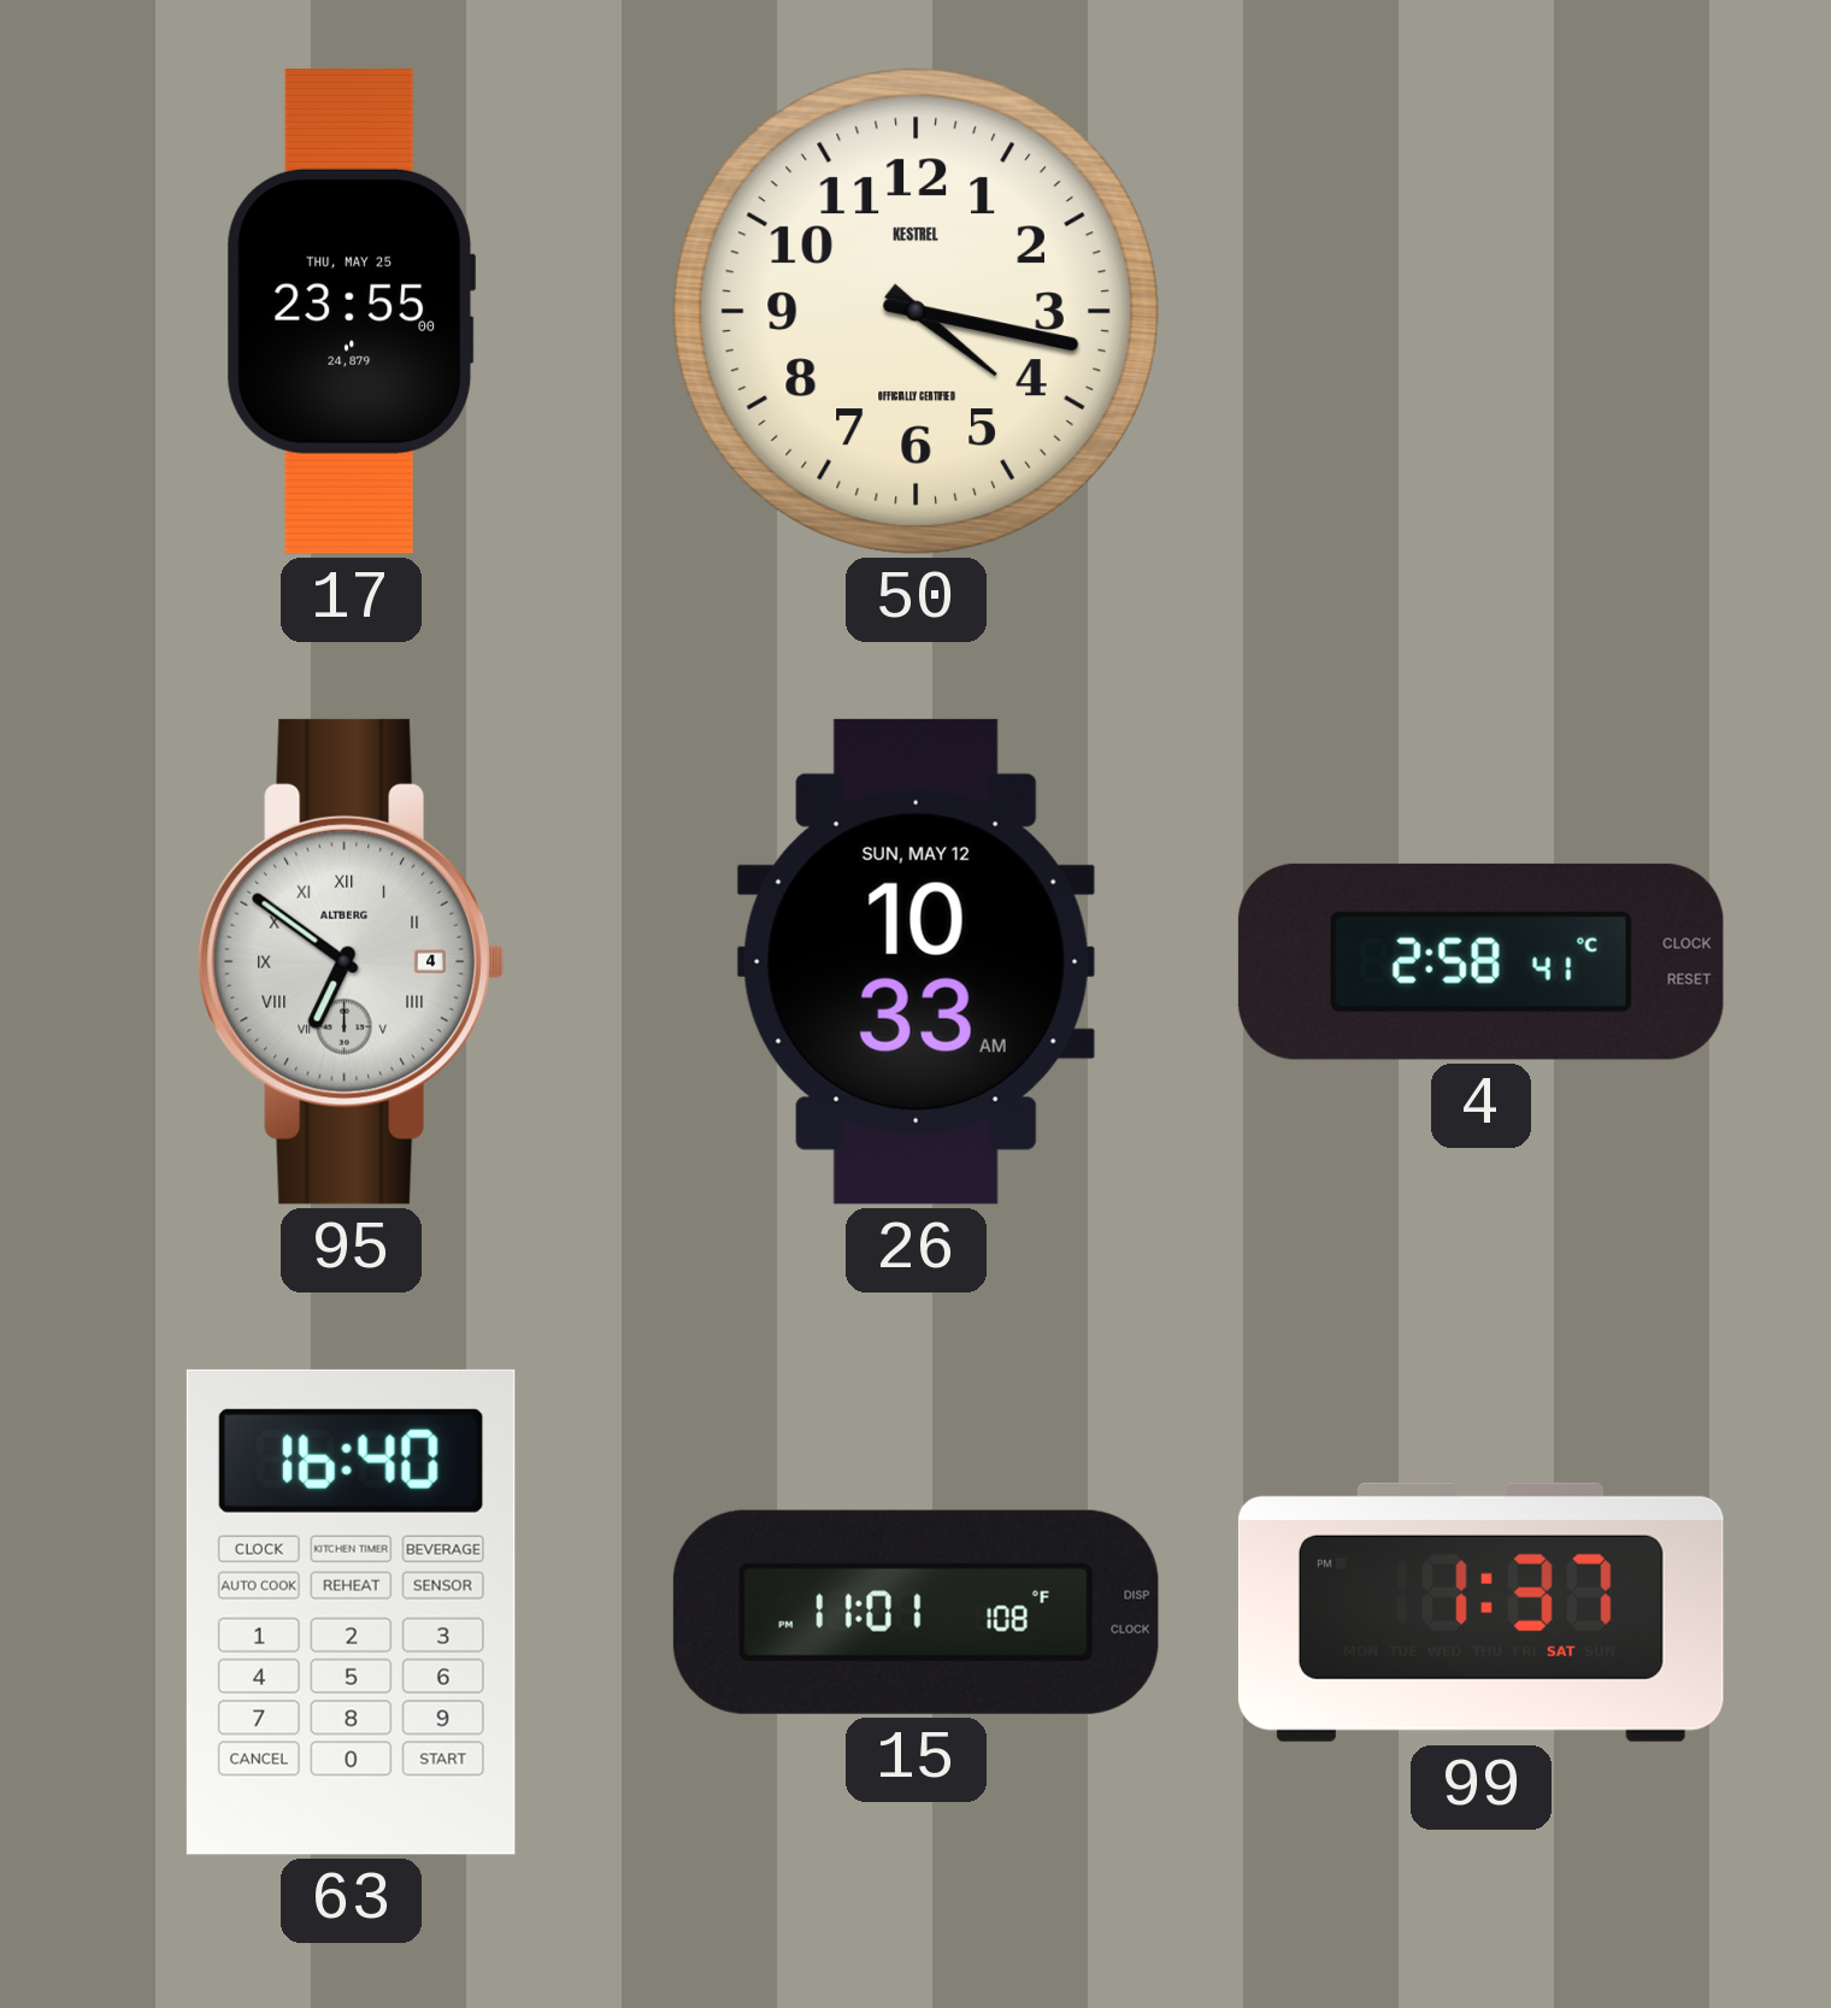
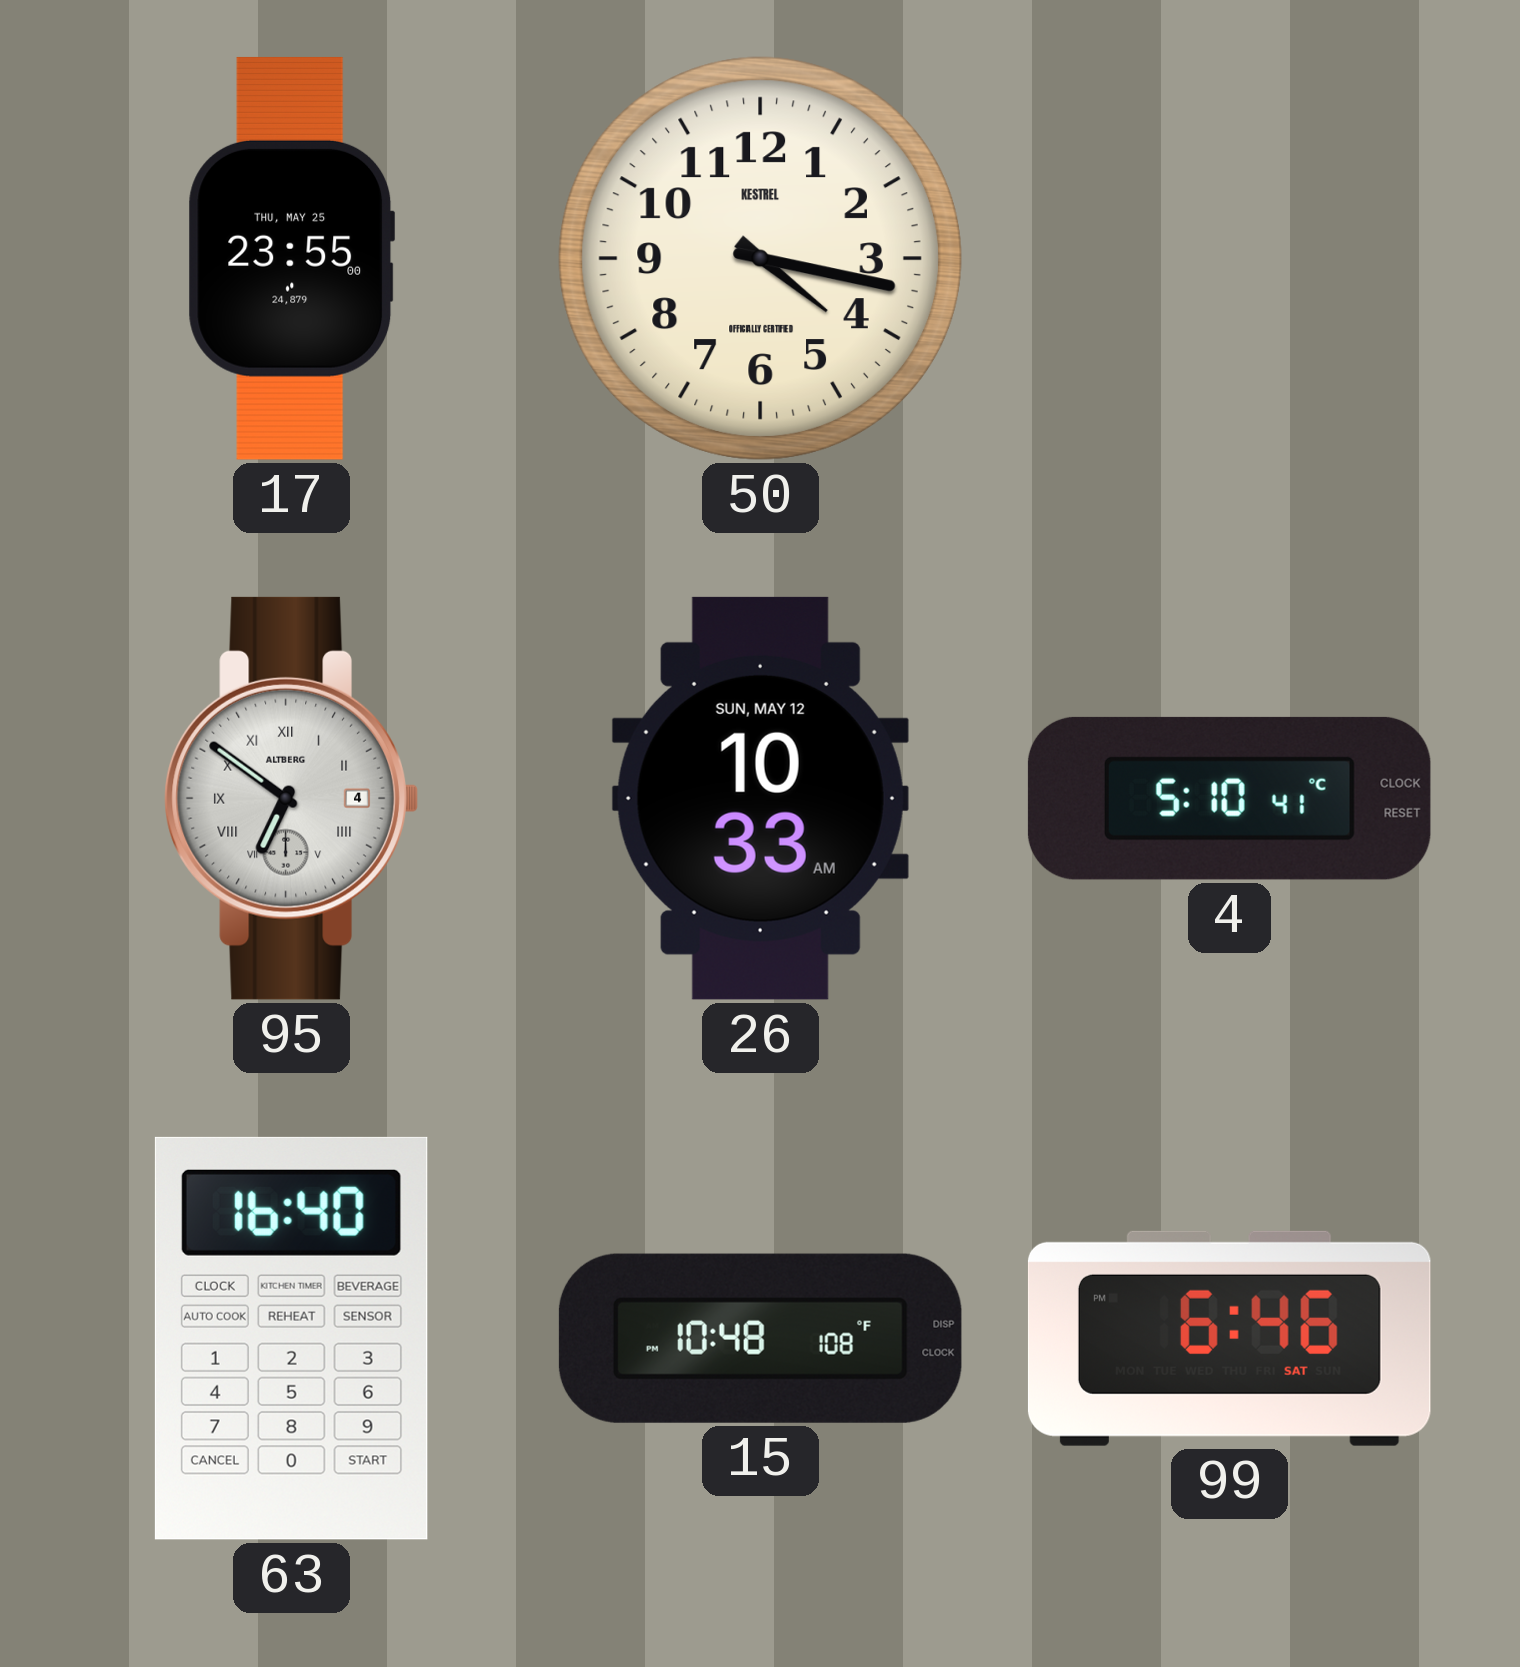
4: 2:58 -> 5:10
15: 11:01 -> 10:48
99: 1:37 -> 6:46
